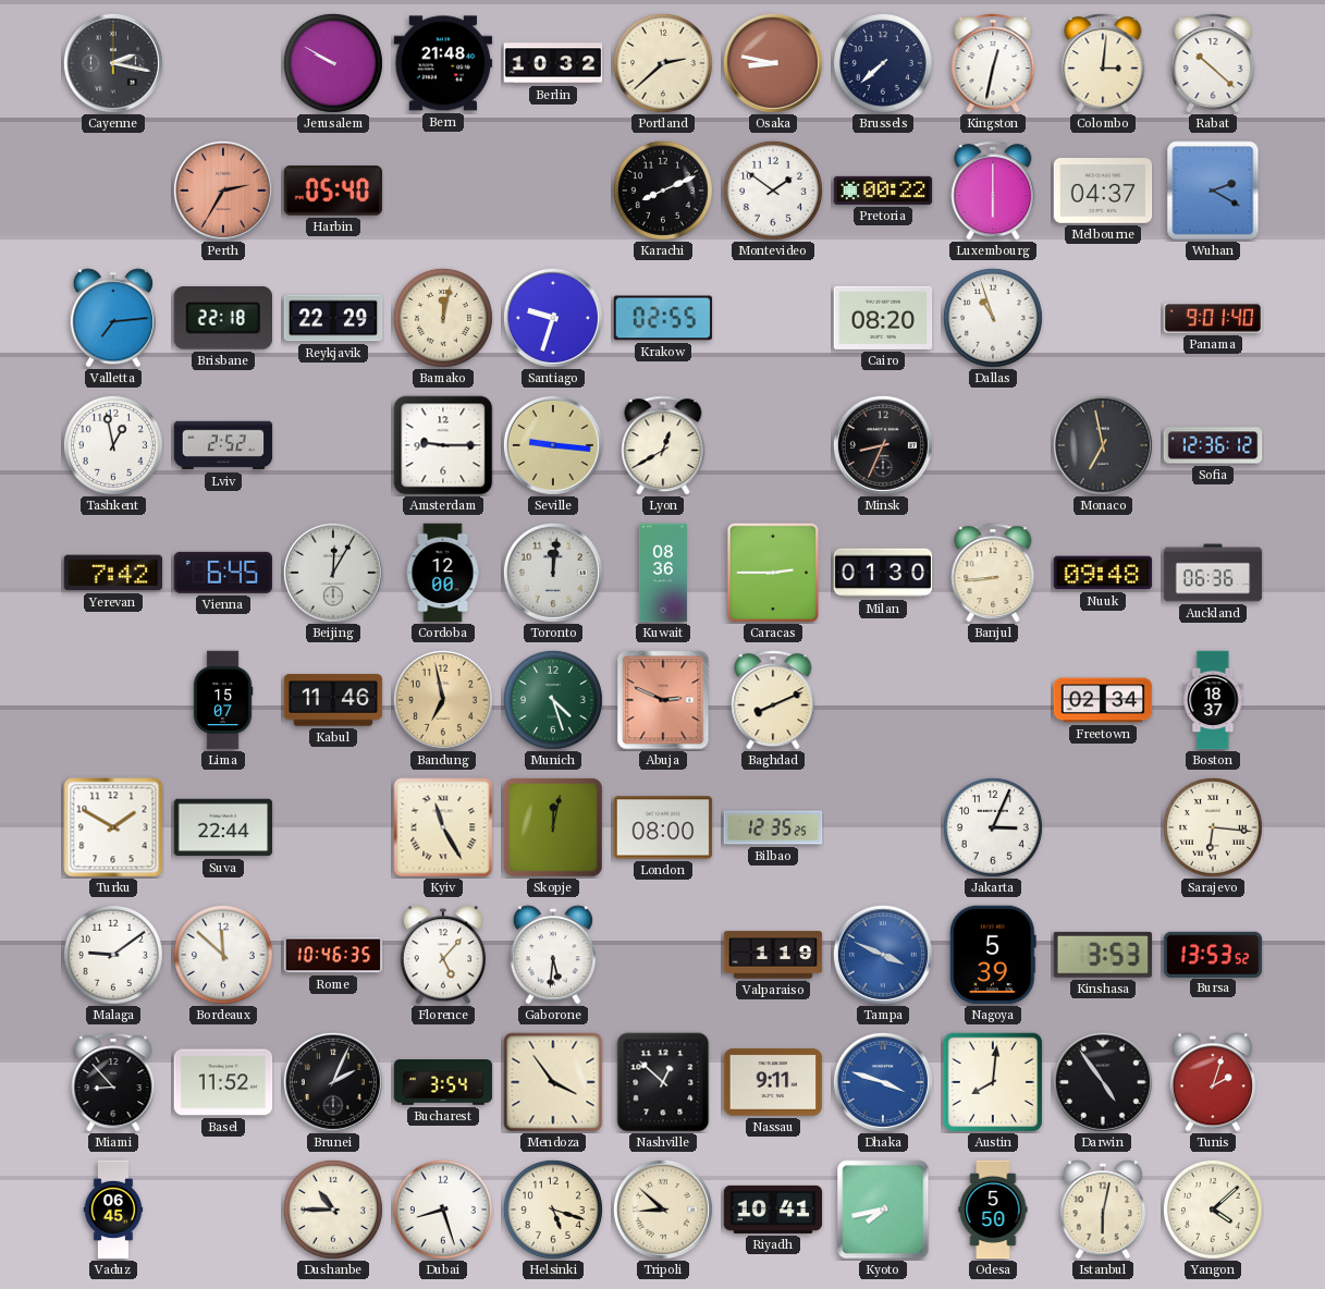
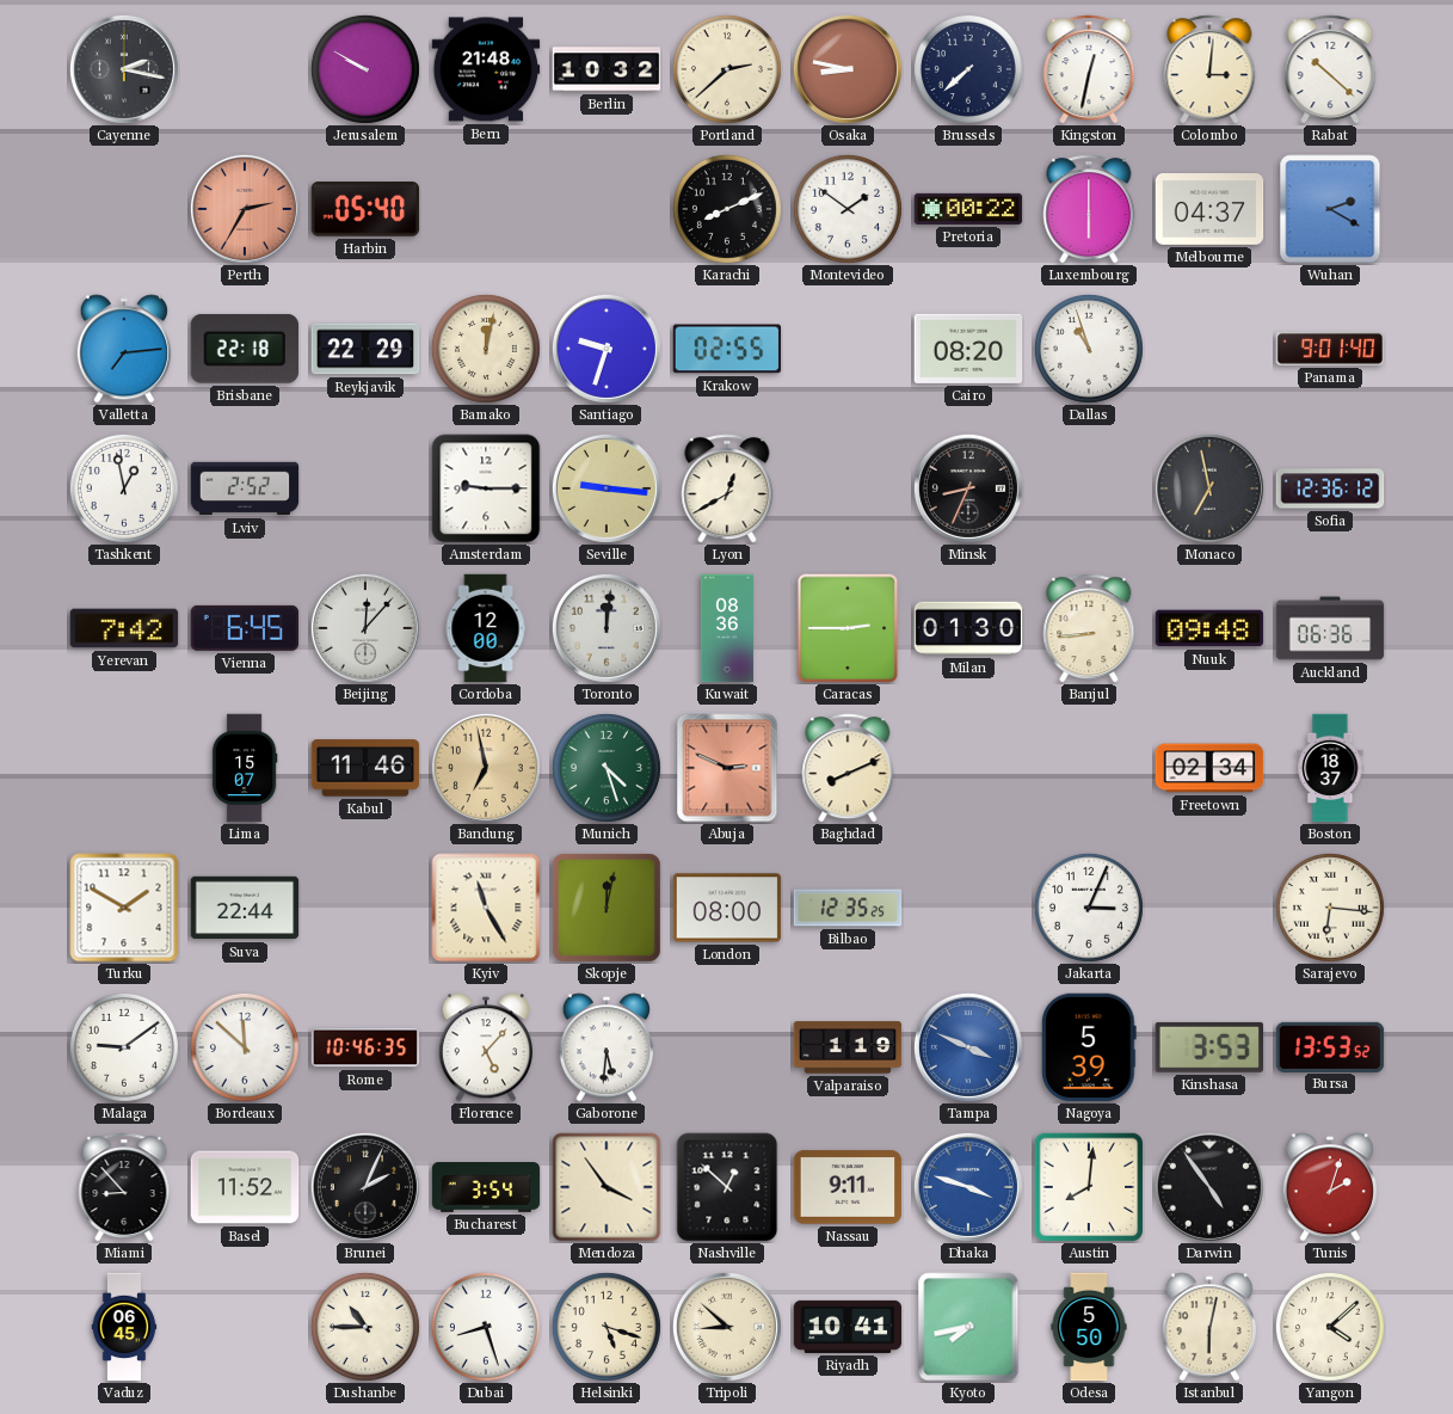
Beijing: 12:05 -> 12:07
